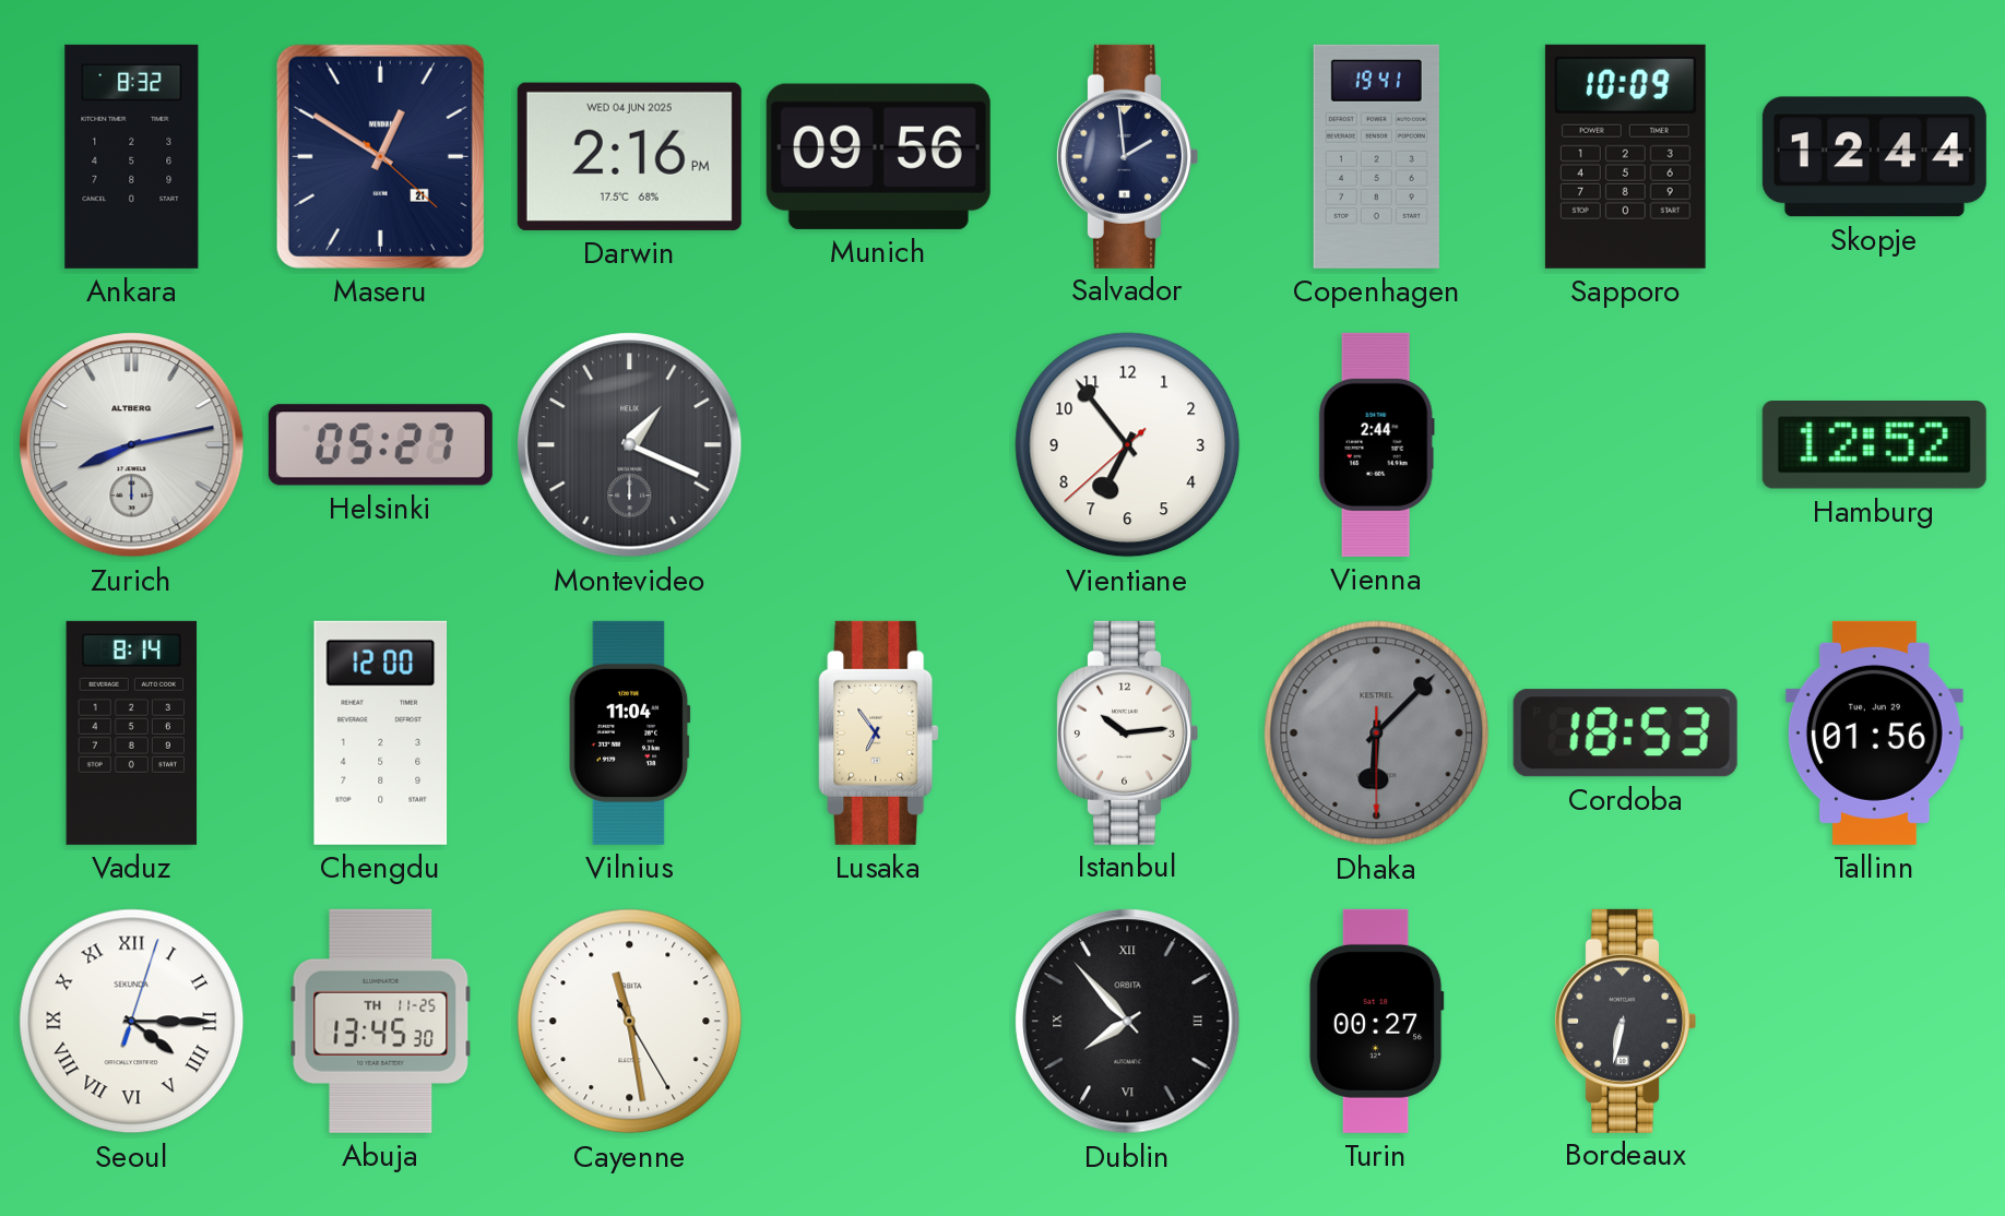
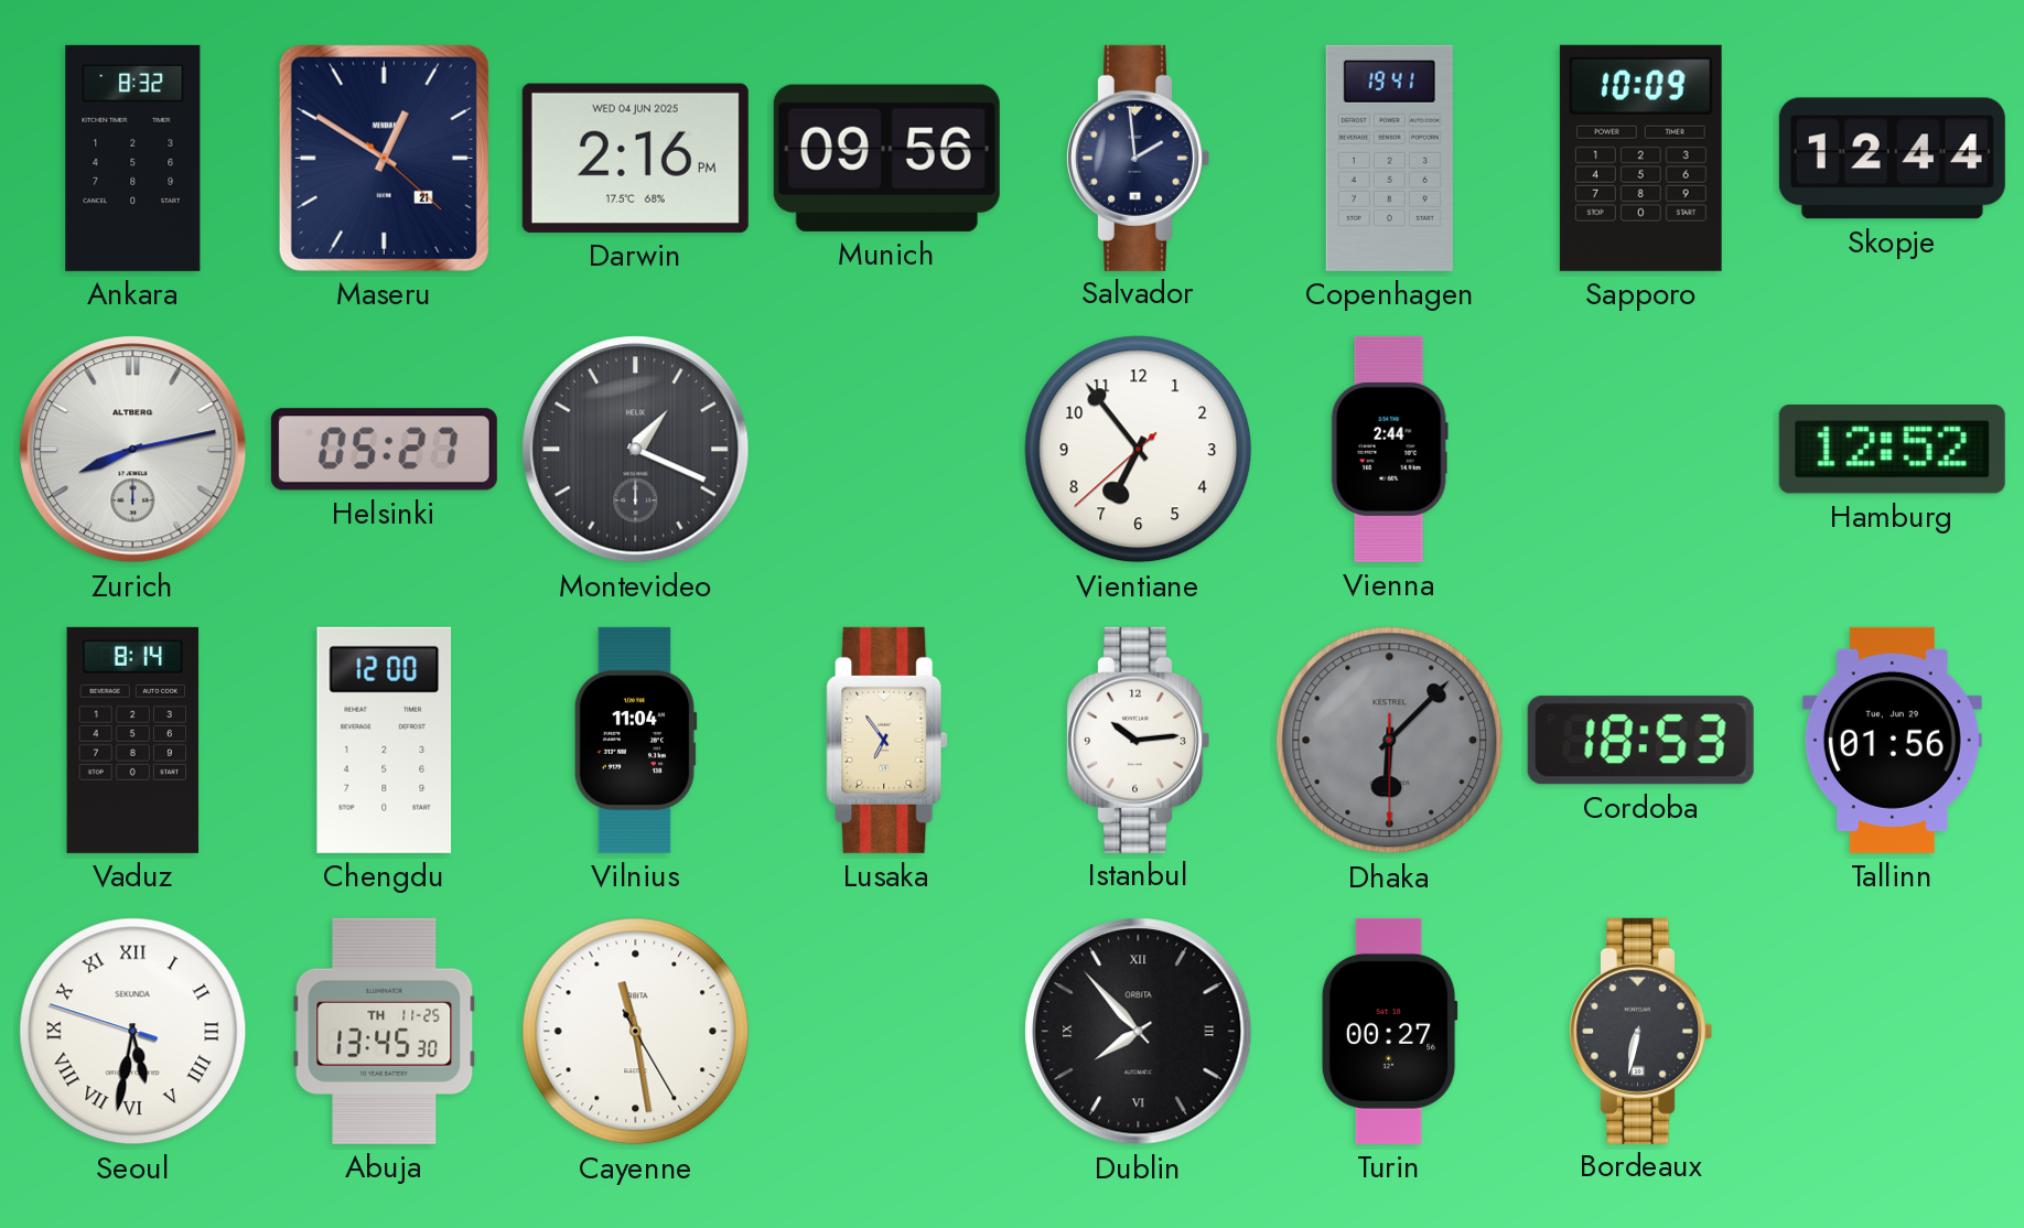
Seoul: 4:15 -> 5:31
